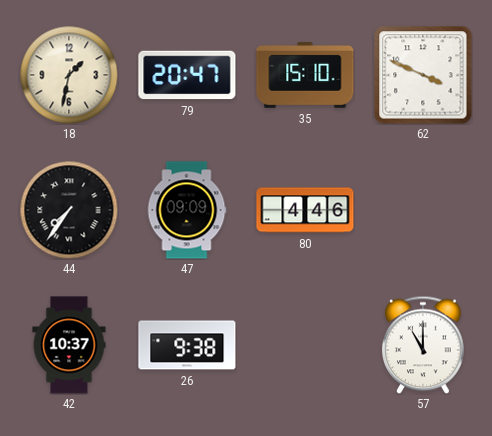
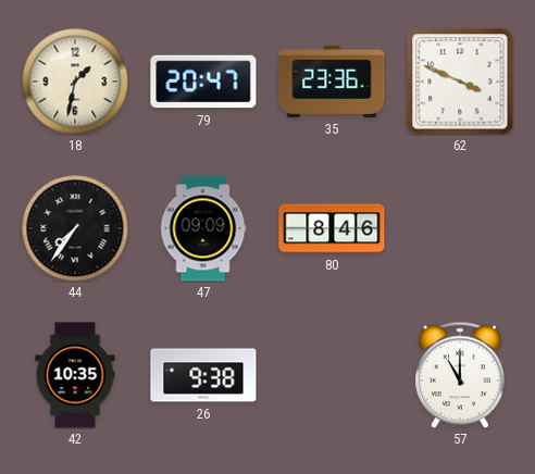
35: 15:10 -> 23:36
80: 4:46 -> 8:46
42: 10:37 -> 10:35
